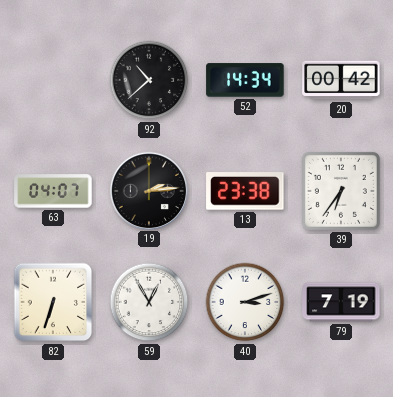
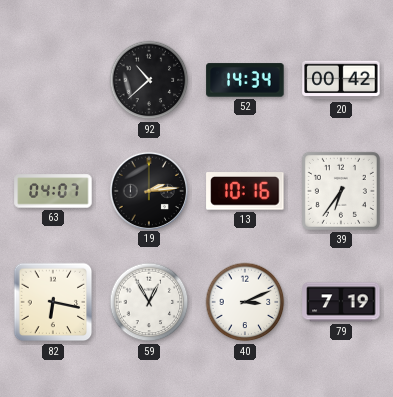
13: 23:38 -> 10:16
82: 6:33 -> 6:17
40: 3:12 -> 3:11
